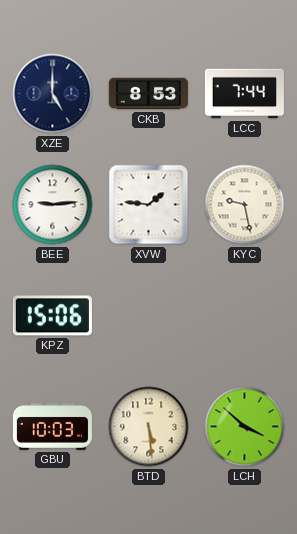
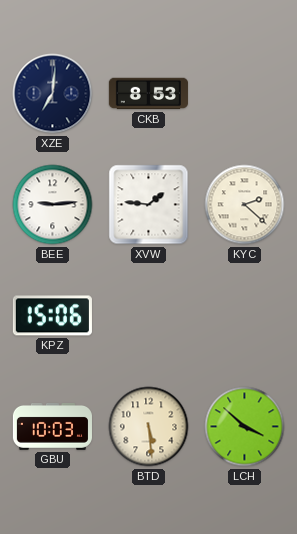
XZE: 5:00 -> 7:01
LCC: 7:44 -> none
KYC: 9:28 -> 2:22
